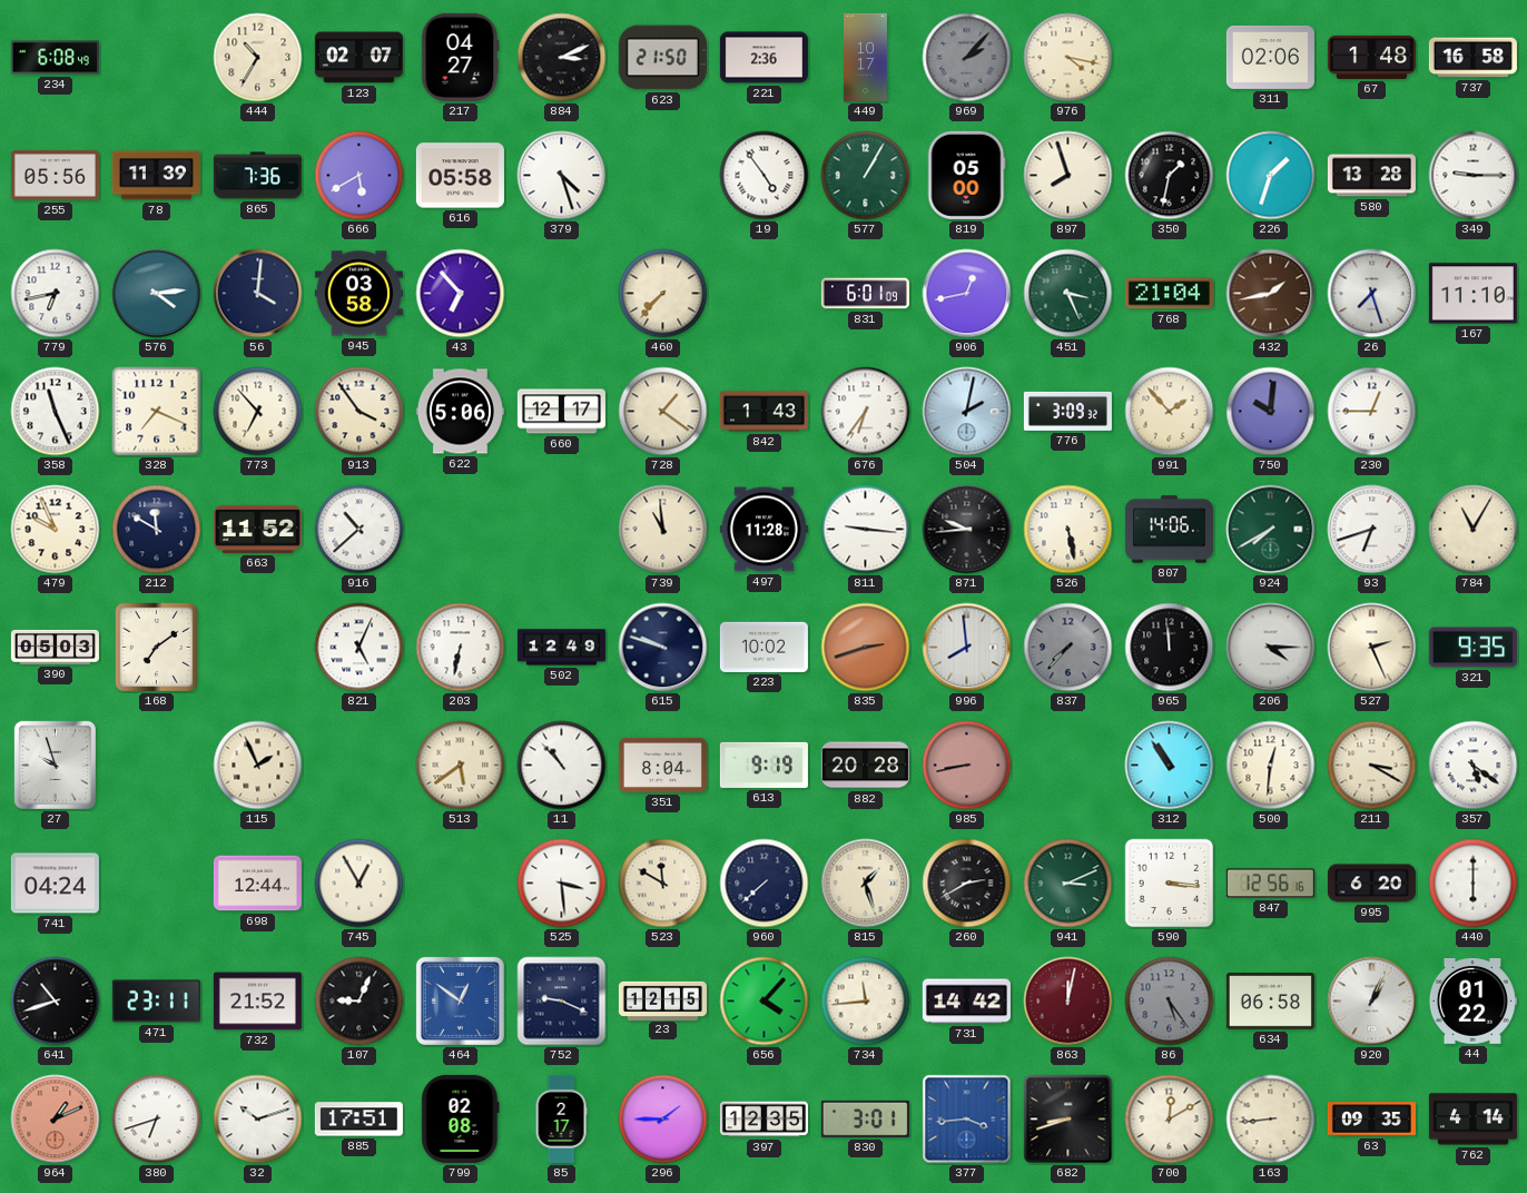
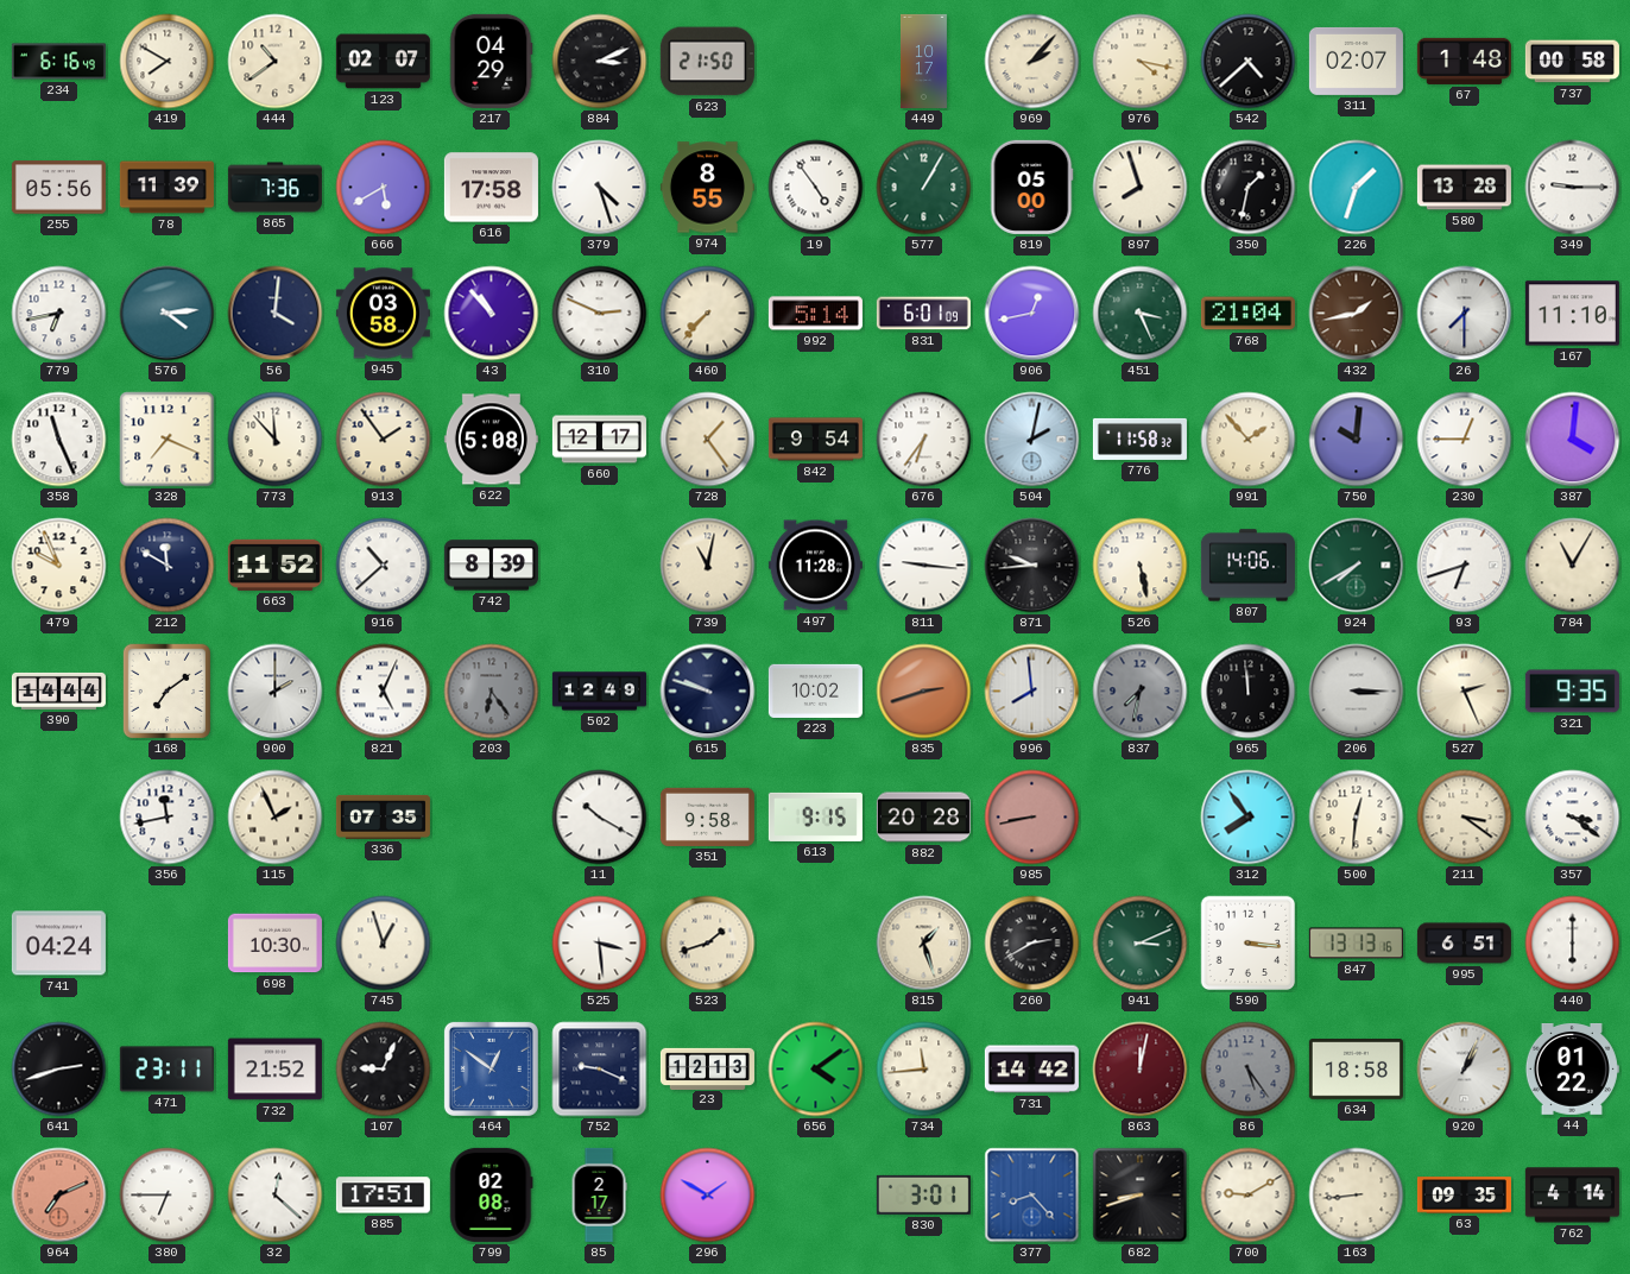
234: 6:08 -> 6:16
419: none -> 7:50
444: 10:35 -> 10:39
217: 04:27 -> 04:29
221: 2:36 -> none
969 dial: grey -> cream
542: none -> 4:38
311: 02:06 -> 02:07
737: 16:58 -> 00:58
616: 05:58 -> 17:58
974: none -> 8:55
43: 6:53 -> 10:53
310: none -> 2:49
992: none -> 5:14
26: 7:27 -> 7:30
773: 6:53 -> 11:53
913: 3:54 -> 1:54
622: 5:06 -> 5:08
728: 1:21 -> 1:24
842: 1:43 -> 9:54
776: 3:09 -> 11:58
387: none -> 4:01
742: none -> 8:39
739: 10:59 -> 11:02
390: 05:03 -> 14:44
900: none -> 2:00
203: 6:32 -> 6:24
203 dial: white -> grey
837: 7:37 -> 7:32
206: 4:15 -> 3:15
27: 9:57 -> none
356: none -> 11:43
336: none -> 07:35
513: 5:39 -> none
11: 10:53 -> 10:20
351: 8:04 -> 9:58
613: 9:19 -> 9:15
312: 10:54 -> 7:54
211: 3:20 -> 3:21
357: 5:21 -> 3:21
698: 12:44 -> 10:30
745: 12:55 -> 12:57
523: 11:50 -> 1:42
960: 7:38 -> none
847: 12:56 -> 13:13
995: 6:20 -> 6:51
641: 10:42 -> 2:42
23: 12:15 -> 12:13
656: 4:07 -> 4:09
634: 06:58 -> 18:58
964: 1:11 -> 7:11
380: 6:42 -> 6:45
32: 10:12 -> 12:22
296: 1:45 -> 1:50
397: 12:35 -> none
377: 3:44 -> 8:23
700: 12:10 -> 9:10
